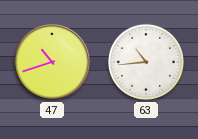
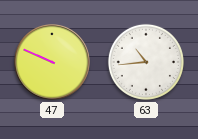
47: 10:42 -> 9:49
